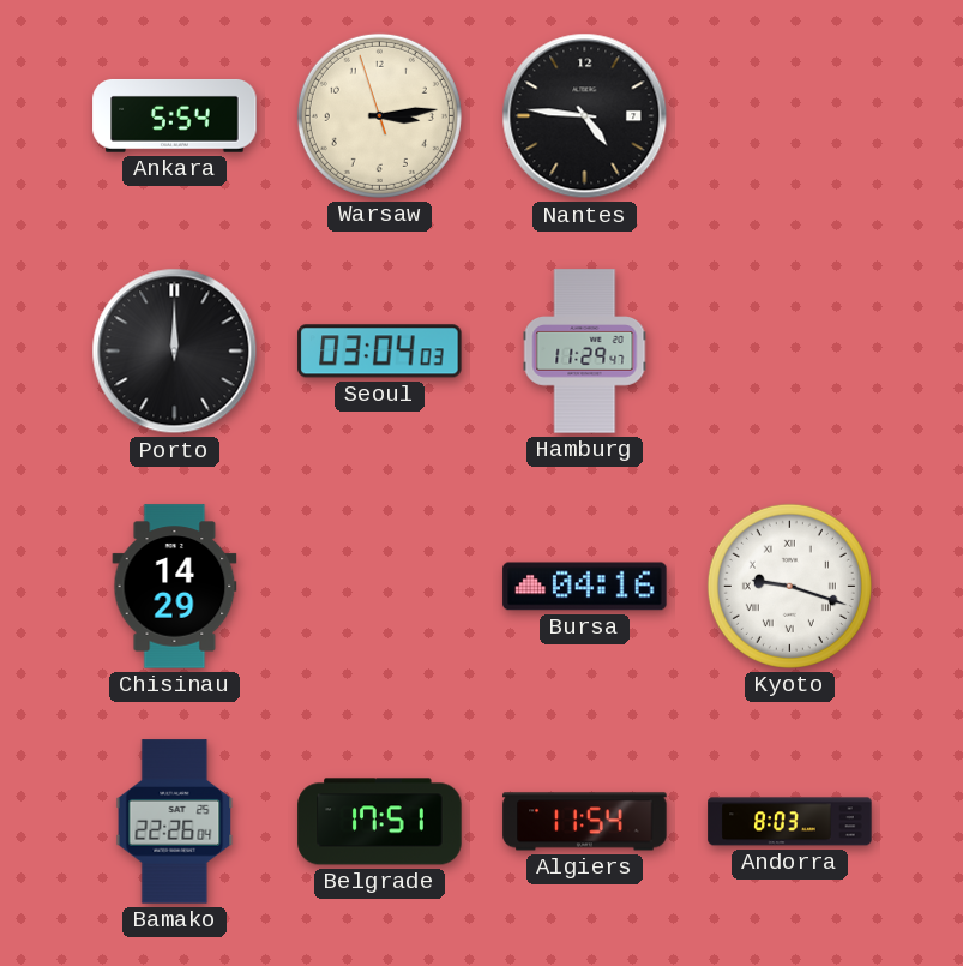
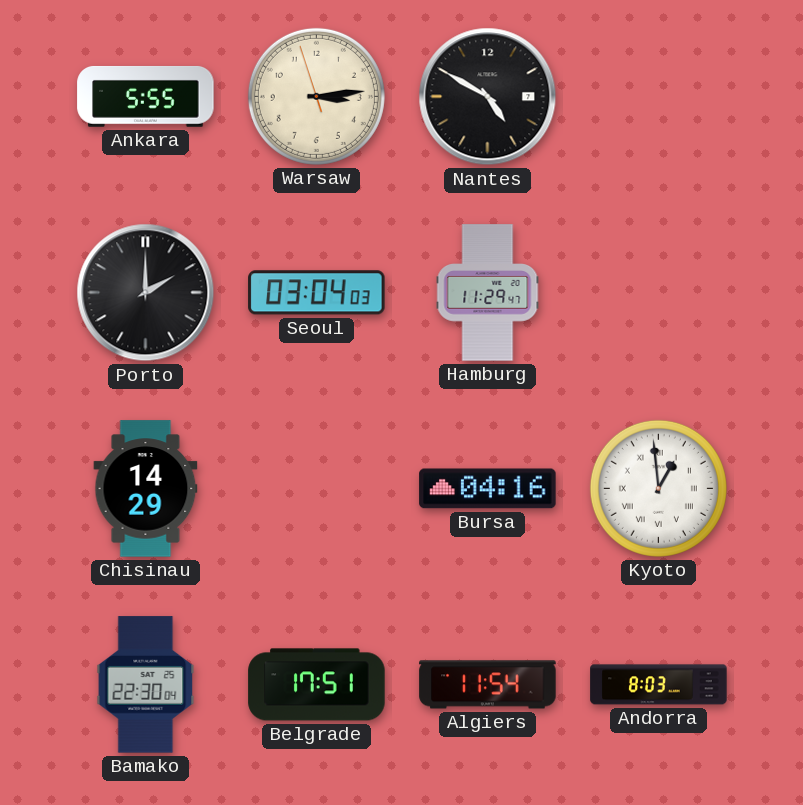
Ankara: 5:54 -> 5:55
Nantes: 4:46 -> 4:50
Porto: 12:00 -> 2:00
Kyoto: 9:18 -> 12:59
Bamako: 22:26 -> 22:30
